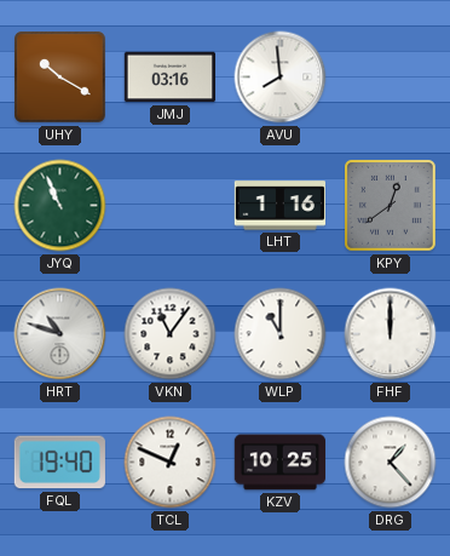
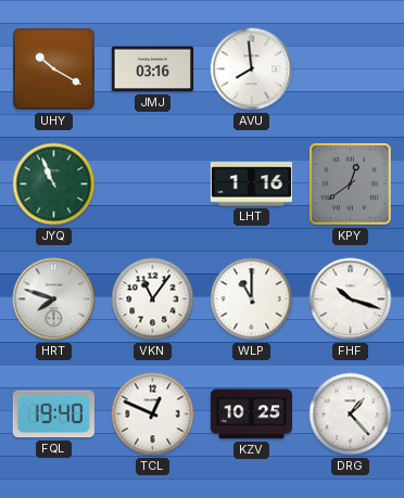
HRT: 10:48 -> 7:48
FHF: 12:00 -> 10:18
